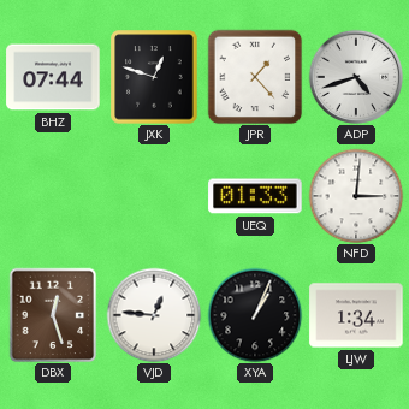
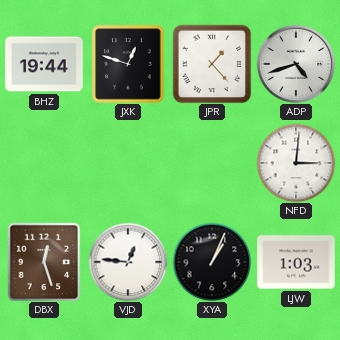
BHZ: 07:44 -> 19:44
UEQ: 01:33 -> none
LJW: 1:34 -> 1:03
